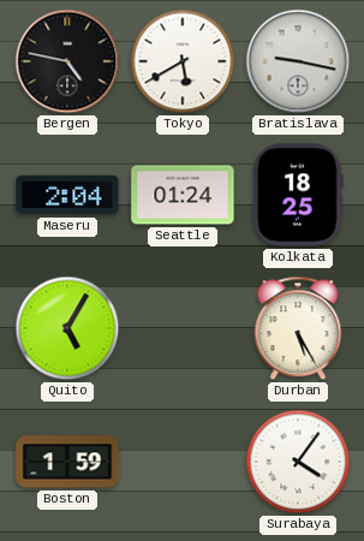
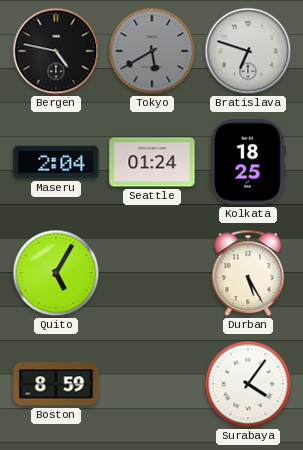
Tokyo dial: white -> grey
Bratislava: 9:17 -> 6:48
Boston: 1:59 -> 8:59
